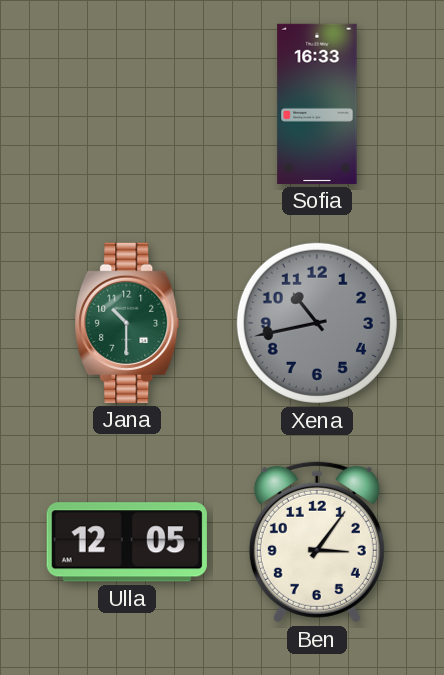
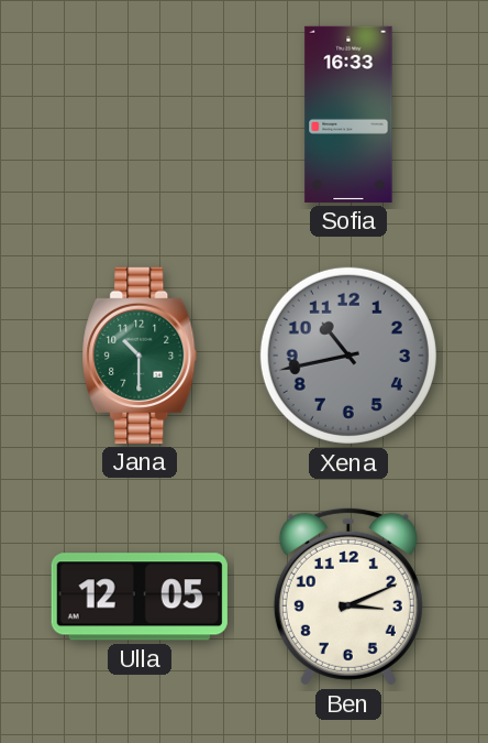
Ben: 3:06 -> 3:11
